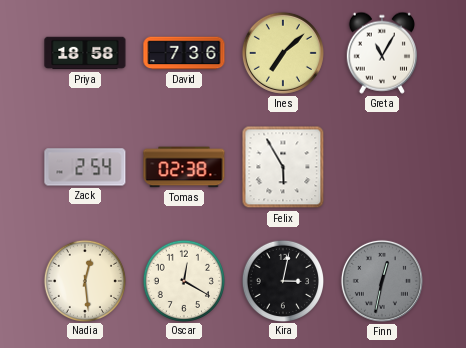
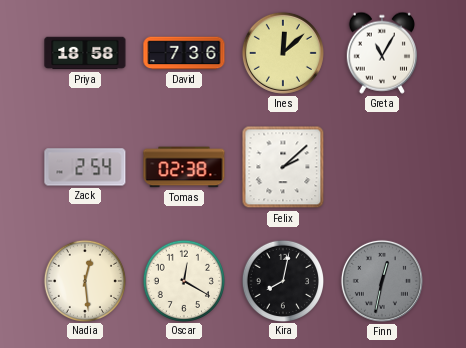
Ines: 7:08 -> 12:08
Felix: 5:55 -> 2:08
Kira: 3:02 -> 8:02
